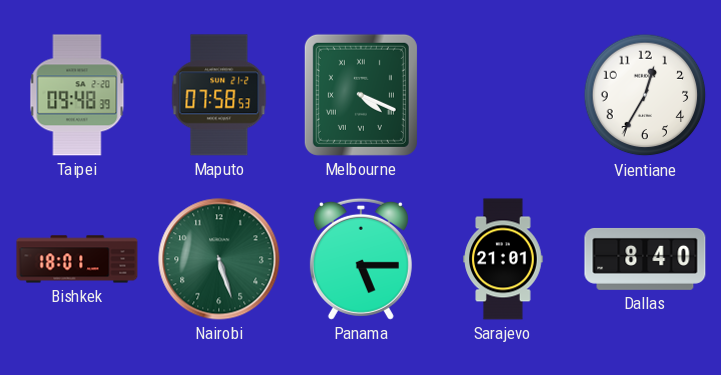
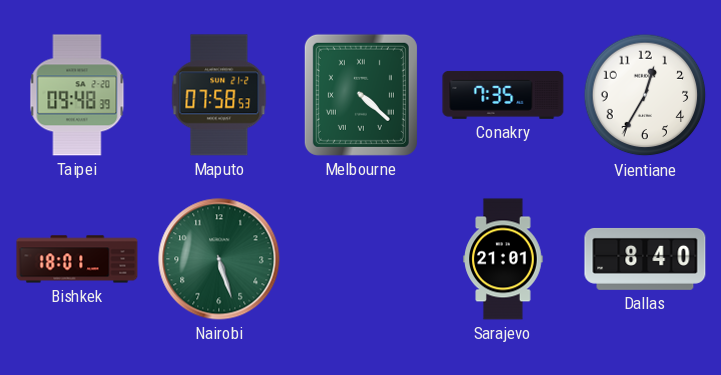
Melbourne: 4:19 -> 4:22
Conakry: none -> 7:35
Panama: 5:15 -> none
